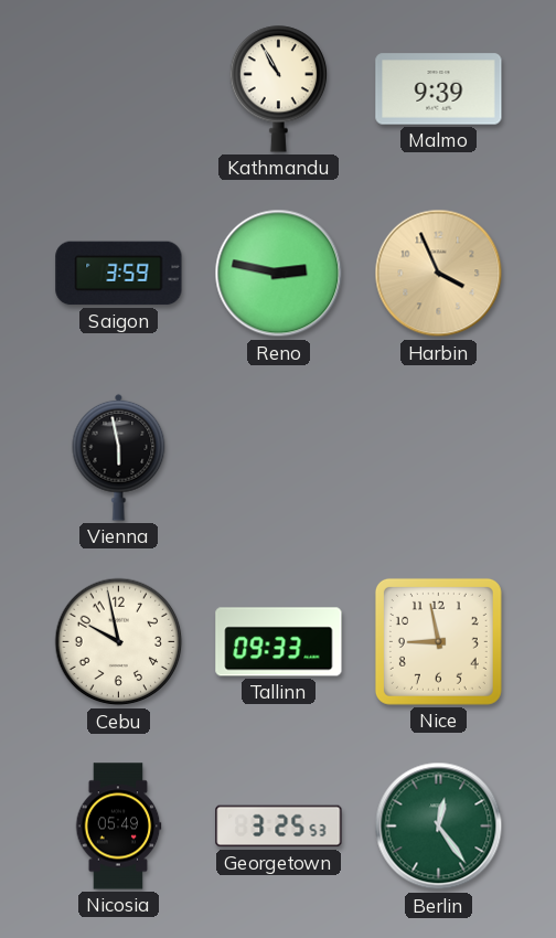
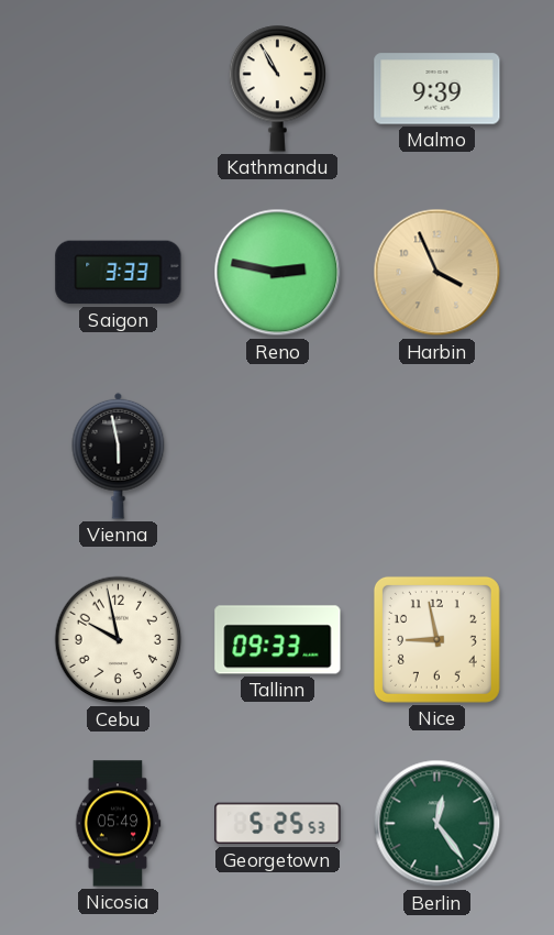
Saigon: 3:59 -> 3:33
Georgetown: 3:25 -> 5:25
